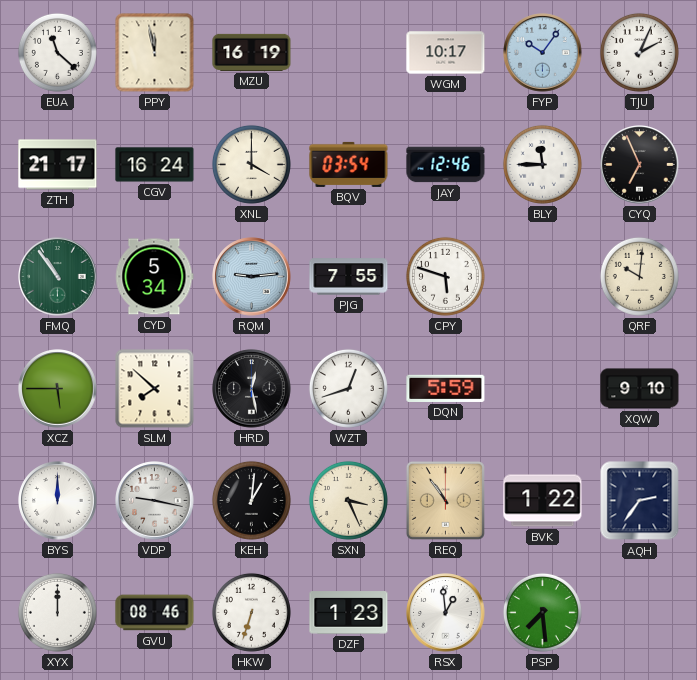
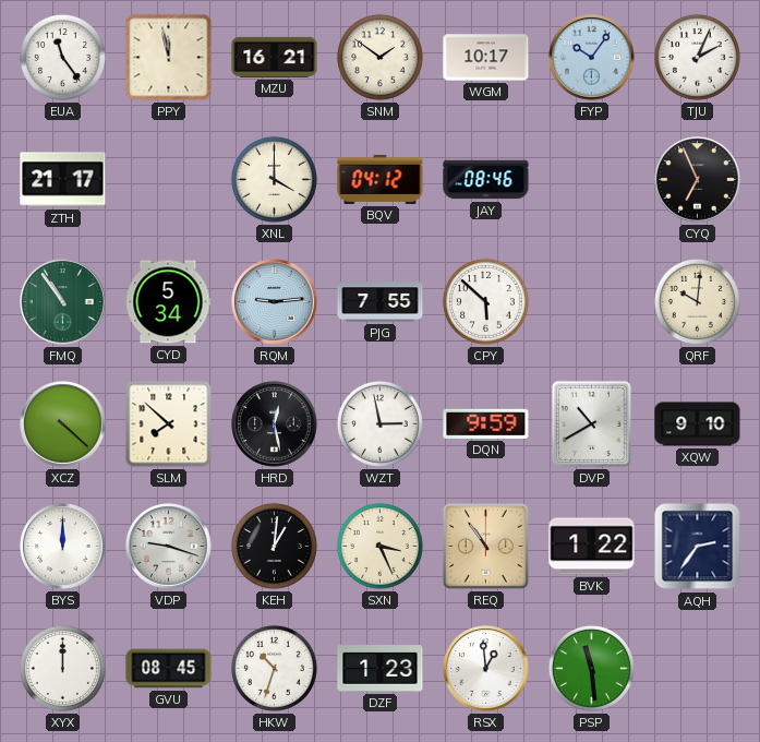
EUA: 11:22 -> 11:24
MZU: 16:19 -> 16:21
SNM: none -> 1:51
CGV: 16:24 -> none
BQV: 03:54 -> 04:12
JAY: 12:46 -> 08:46
BLY: 11:45 -> none
CPY: 5:48 -> 5:52
XCZ: 5:45 -> 4:22
WZT: 12:42 -> 2:58
DQN: 5:59 -> 9:59
DVP: none -> 10:40
VDP: 9:17 -> 9:18
GVU: 08:46 -> 08:45
HKW: 6:33 -> 10:33
PSP: 7:29 -> 11:29
